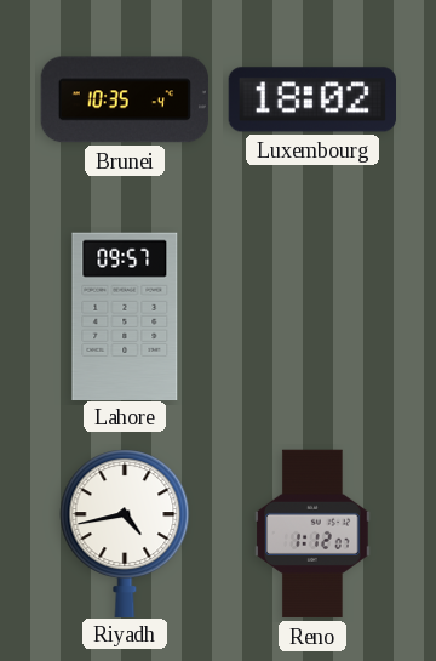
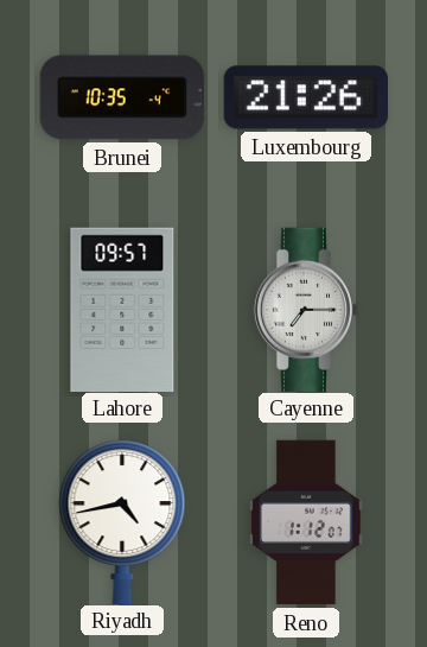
Luxembourg: 18:02 -> 21:26
Cayenne: none -> 7:15
